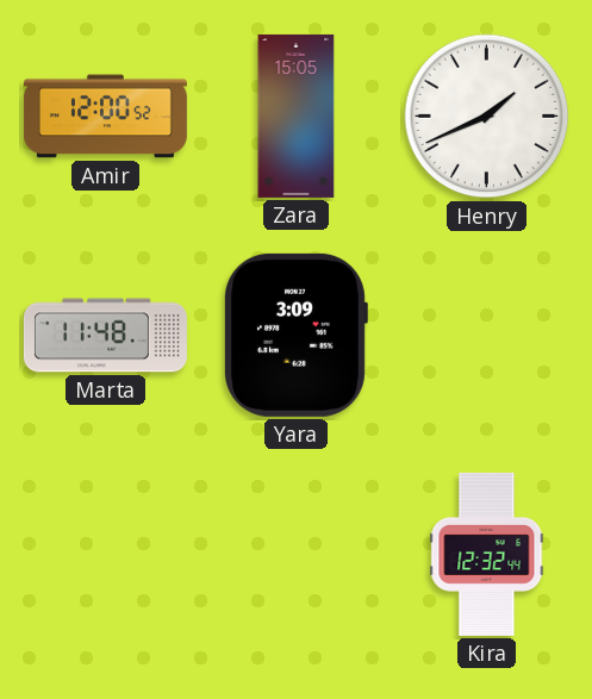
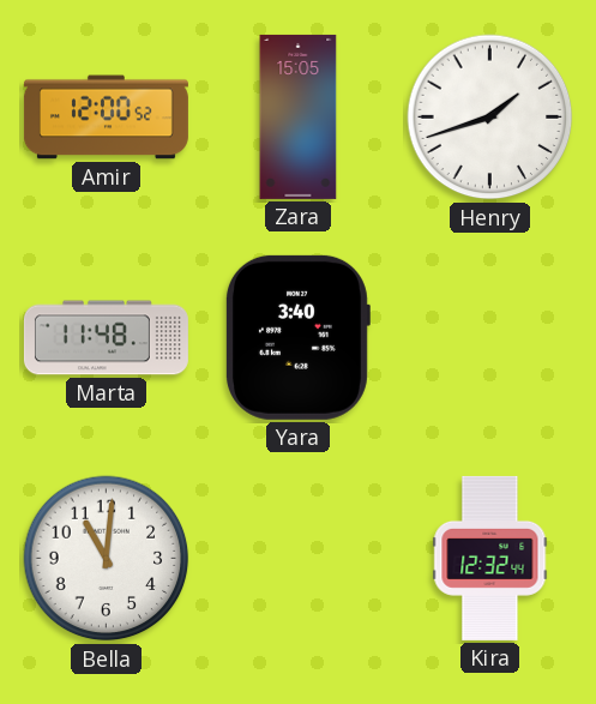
Henry: 1:41 -> 1:42
Yara: 3:09 -> 3:40
Bella: none -> 11:01
